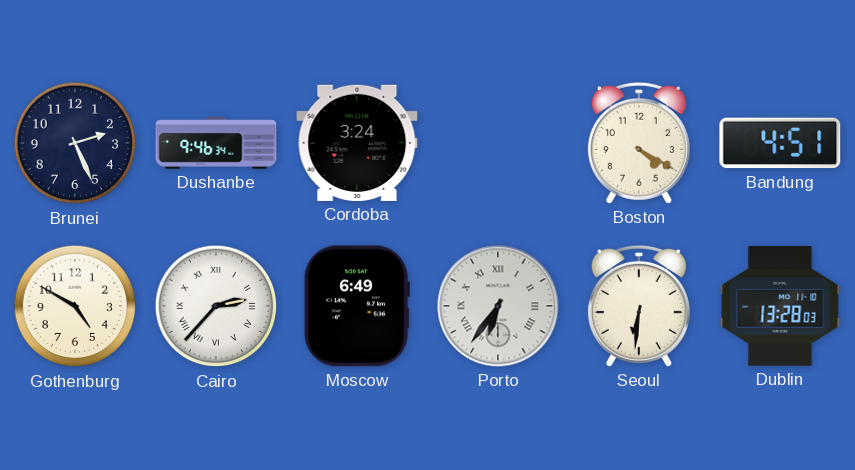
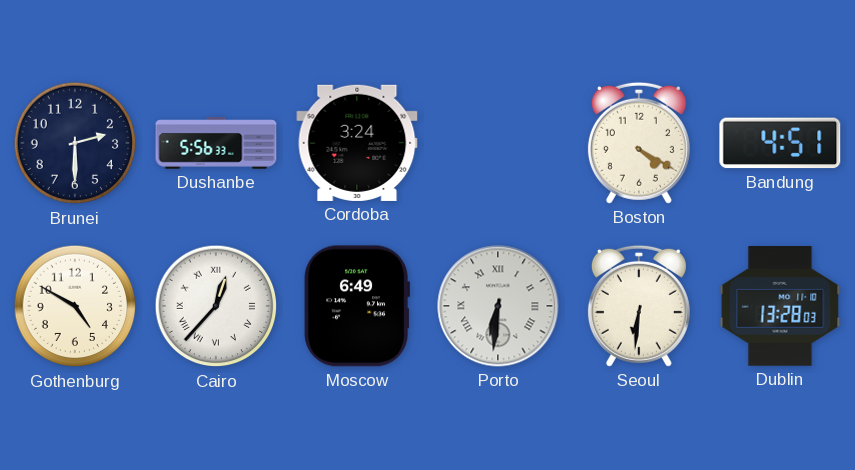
Brunei: 2:26 -> 2:30
Dushanbe: 9:46 -> 5:56
Cairo: 2:37 -> 12:37
Porto: 6:36 -> 6:31
